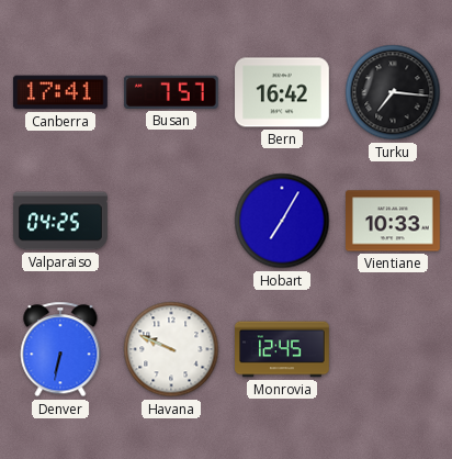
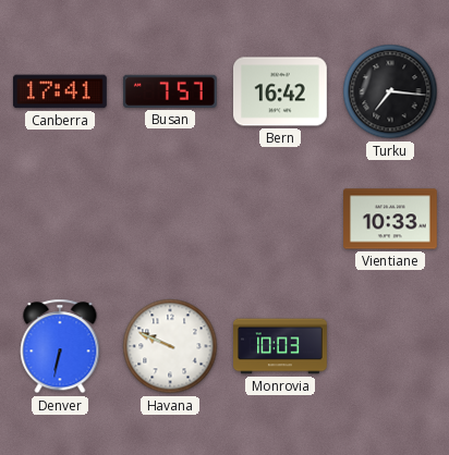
Valparaiso: 04:25 -> none
Hobart: 7:05 -> none
Monrovia: 12:45 -> 10:03
